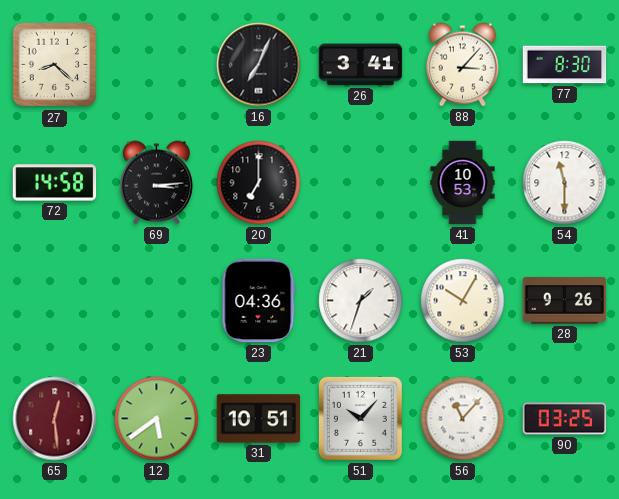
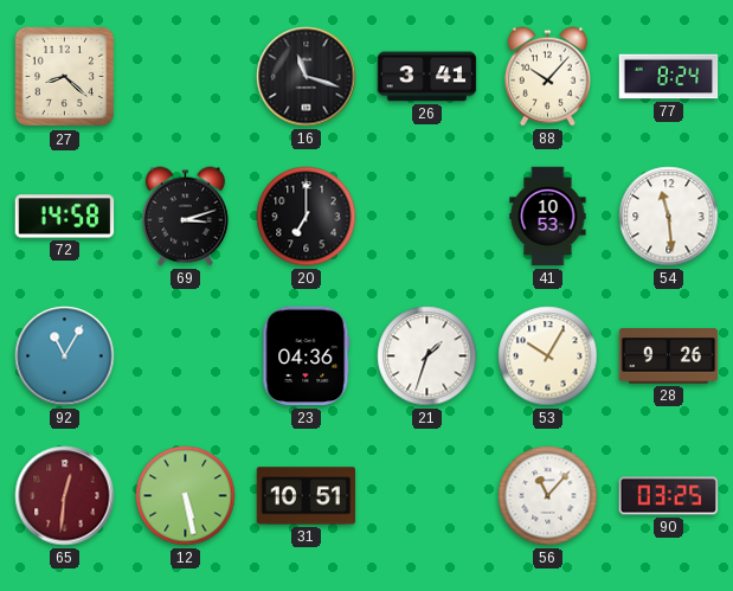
16: 7:04 -> 11:18
88: 3:07 -> 10:07
77: 8:30 -> 8:24
69: 3:14 -> 3:12
54: 11:30 -> 11:29
92: none -> 11:05
65: 12:29 -> 12:31
12: 5:39 -> 5:28
51: 10:07 -> none
